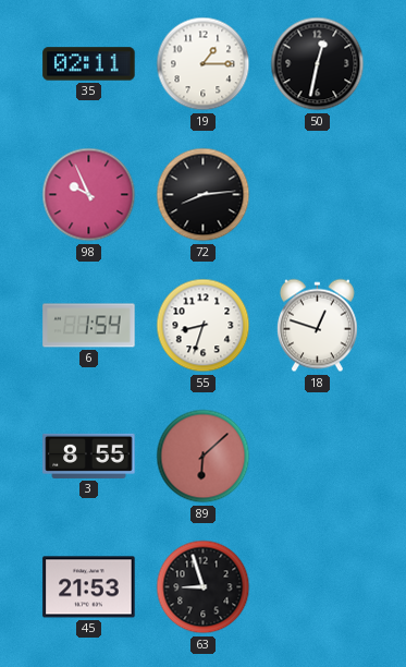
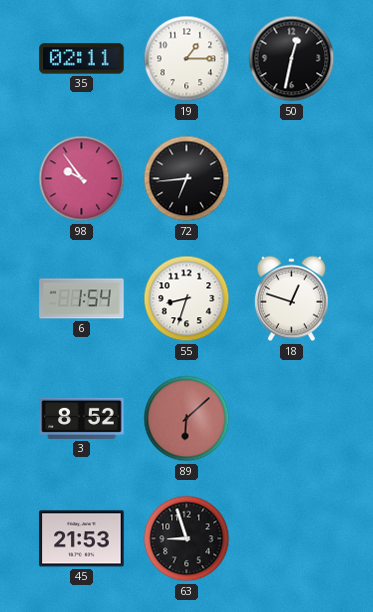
98: 9:56 -> 9:54
72: 8:14 -> 6:44
3: 8:55 -> 8:52
